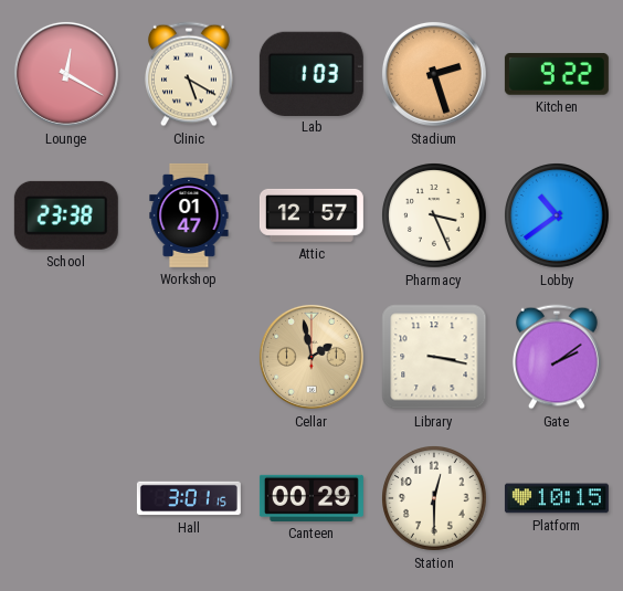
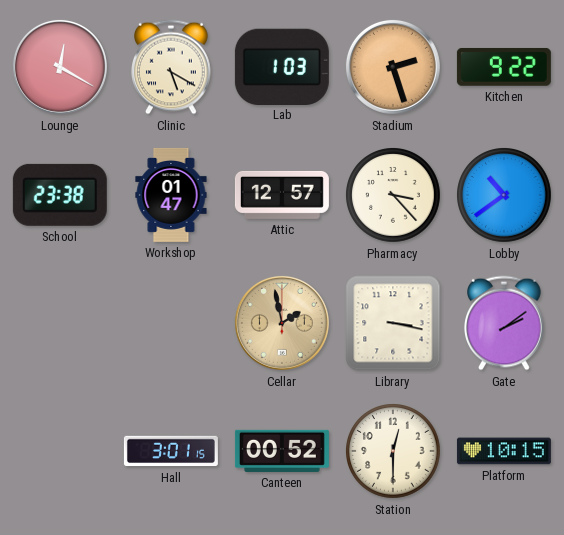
Pharmacy: 3:26 -> 3:23
Canteen: 00:29 -> 00:52
